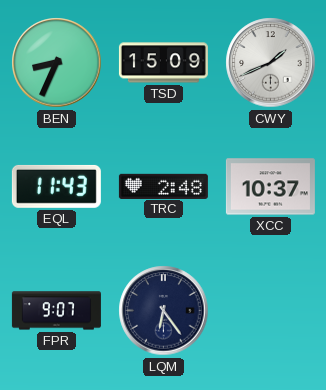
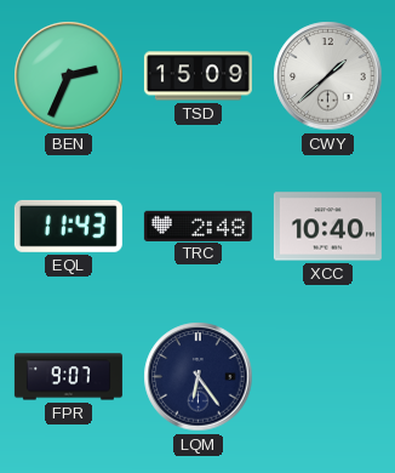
BEN: 8:34 -> 2:34
CWY: 1:41 -> 1:38
XCC: 10:37 -> 10:40
